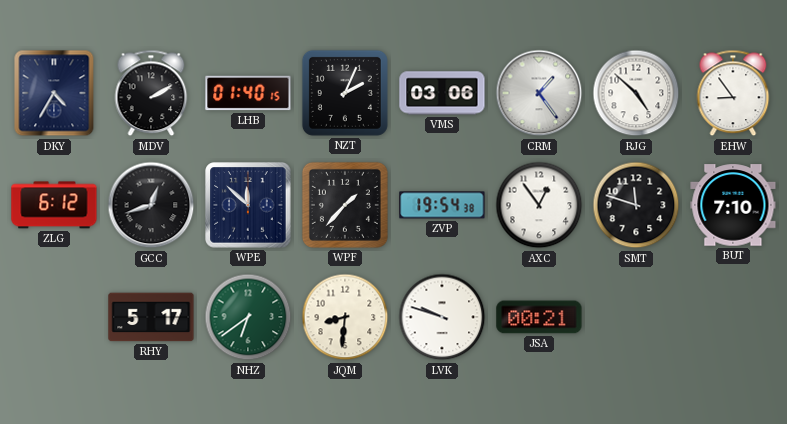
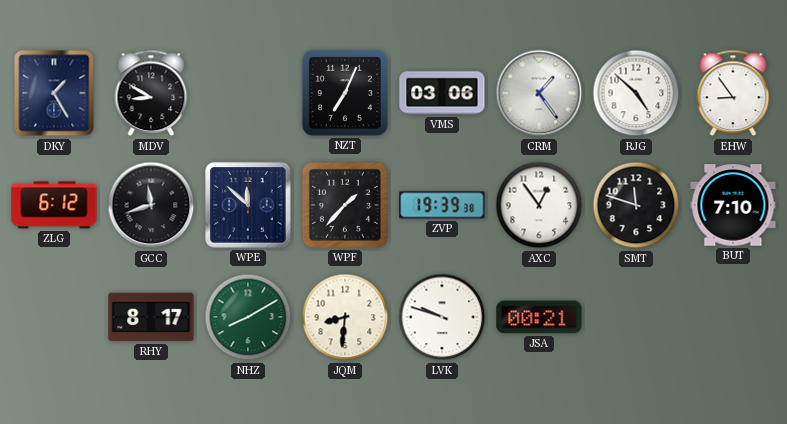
DKY: 4:35 -> 1:25
MDV: 2:10 -> 8:50
LHB: 01:40 -> none
NZT: 2:04 -> 7:04
GCC: 12:42 -> 11:42
ZVP: 19:54 -> 19:39
RHY: 5:17 -> 8:17
NHZ: 6:39 -> 8:10
